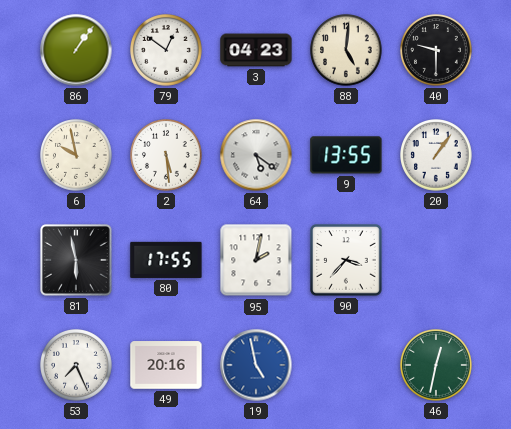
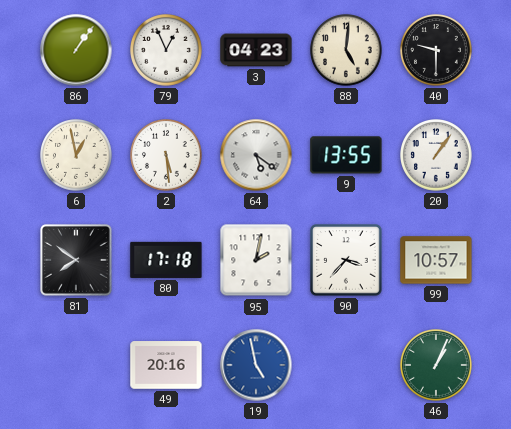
79: 12:51 -> 12:56
6: 9:58 -> 12:58
81: 5:58 -> 7:51
80: 17:55 -> 17:18
99: none -> 10:57
53: 7:26 -> none
46: 12:32 -> 1:04
